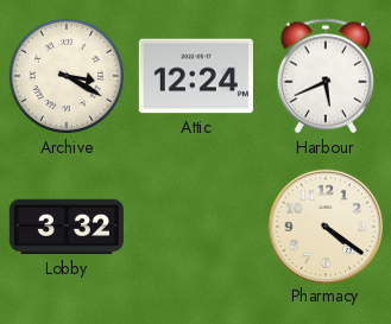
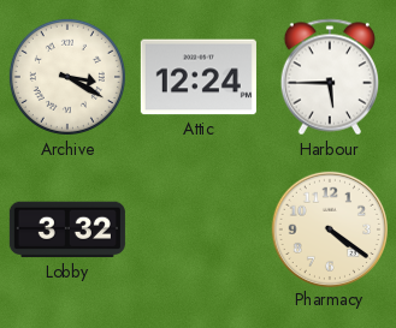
Harbour: 5:41 -> 5:45
